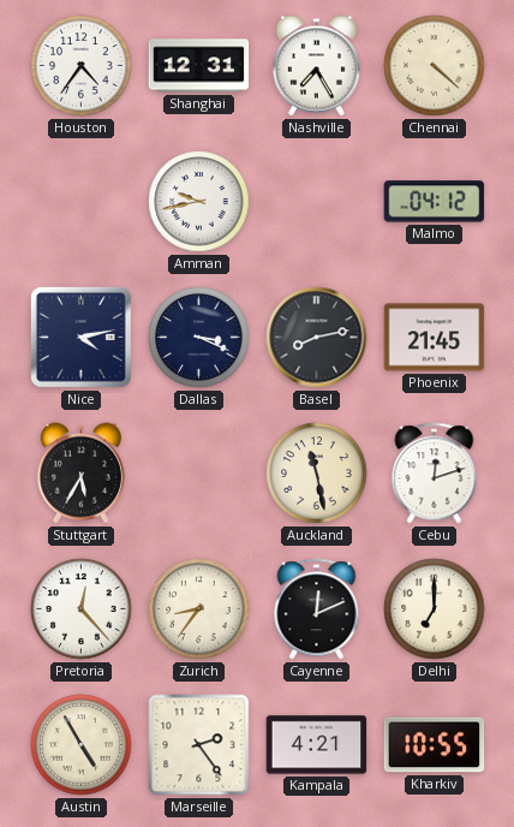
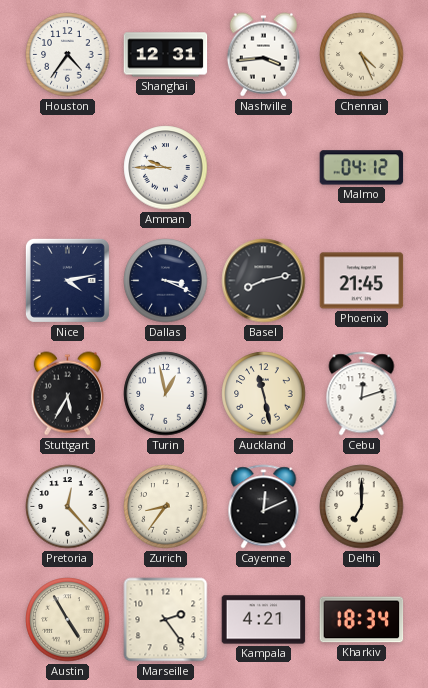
Nashville: 7:25 -> 3:44
Chennai: 4:22 -> 4:26
Amman: 9:43 -> 9:45
Turin: none -> 12:58
Kharkiv: 10:55 -> 18:34
